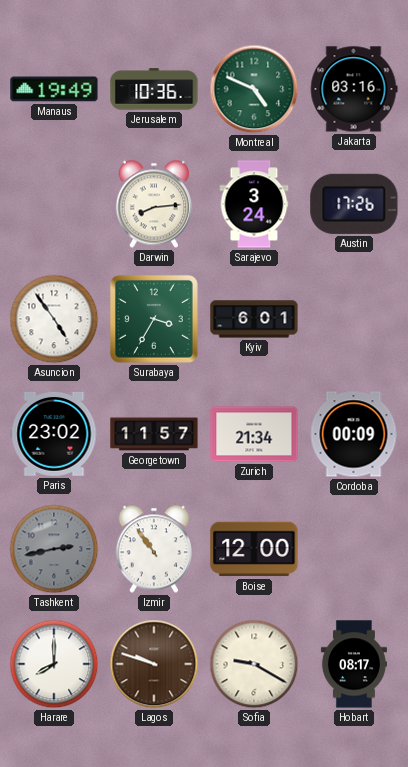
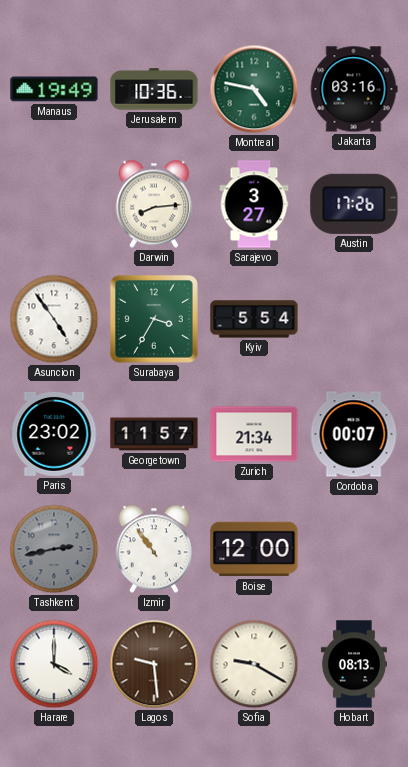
Montreal: 4:49 -> 4:47
Sarajevo: 3:24 -> 3:27
Kyiv: 6:01 -> 5:54
Cordoba: 00:09 -> 00:07
Harare: 8:00 -> 4:00
Lagos: 9:48 -> 9:29
Hobart: 08:17 -> 08:13
